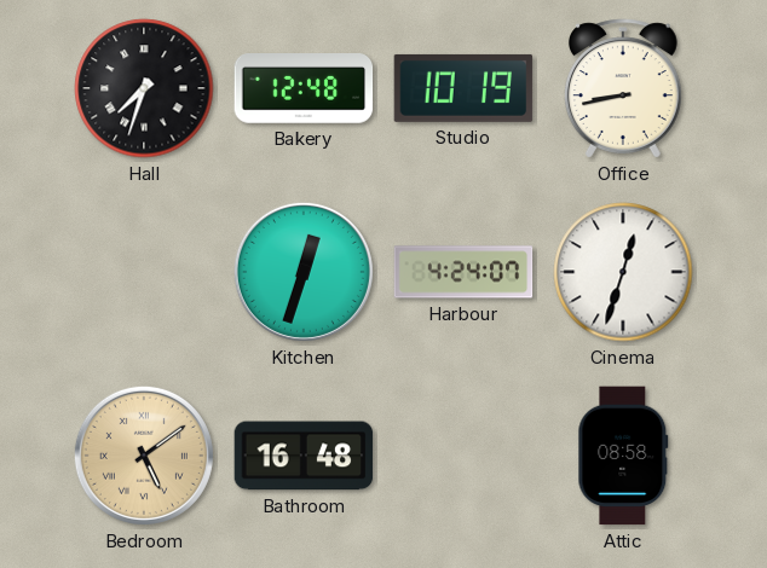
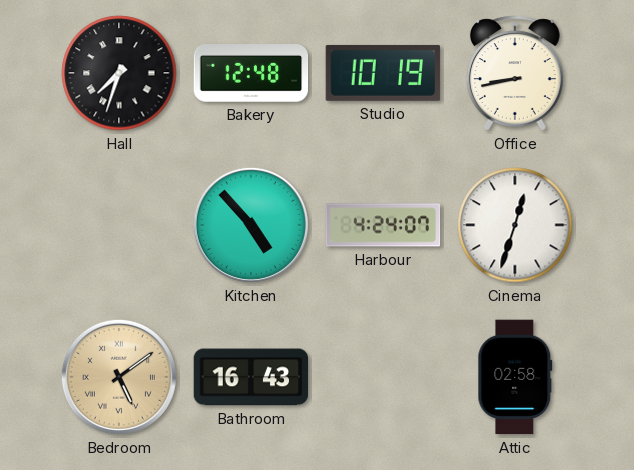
Kitchen: 12:33 -> 4:53
Bathroom: 16:48 -> 16:43
Attic: 08:58 -> 02:58
